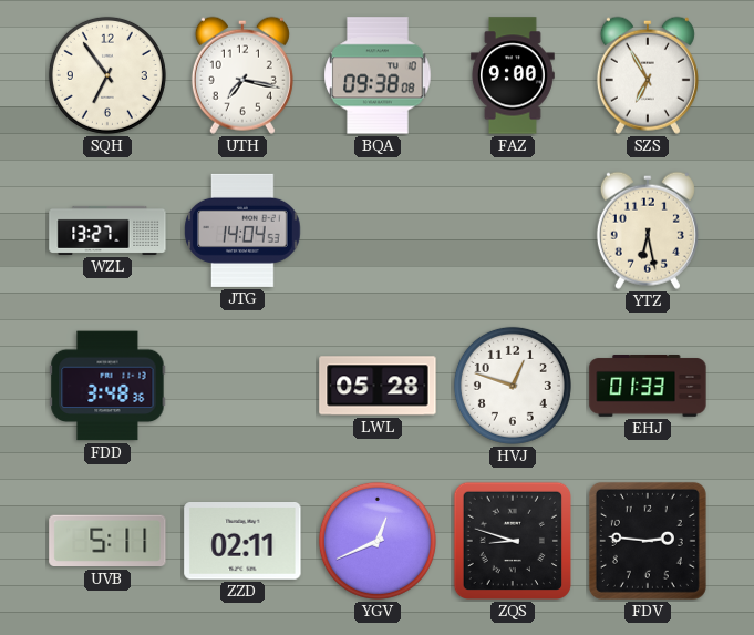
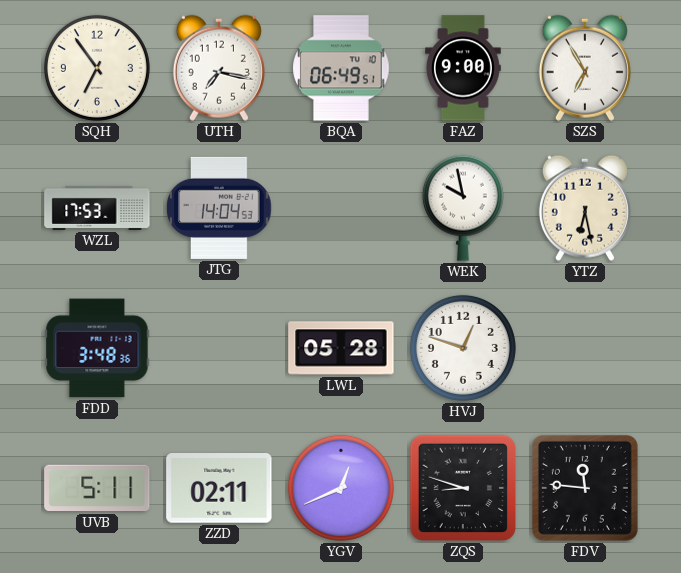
BQA: 09:38 -> 06:49
WZL: 13:27 -> 17:53
WEK: none -> 9:58
EHJ: 01:33 -> none
FDV: 2:46 -> 11:46
